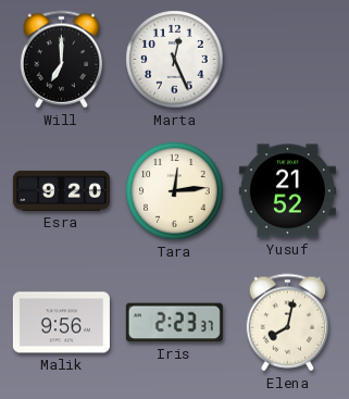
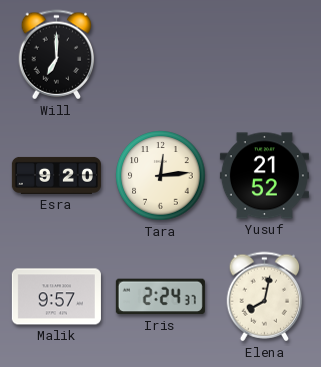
Marta: 12:26 -> none
Malik: 9:56 -> 9:57
Iris: 2:23 -> 2:24
